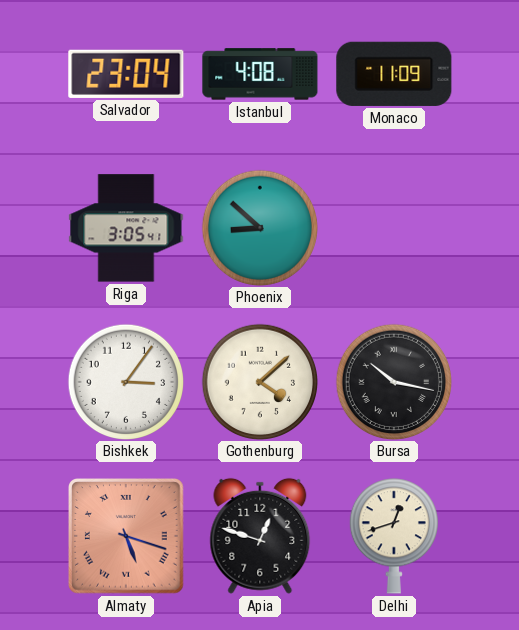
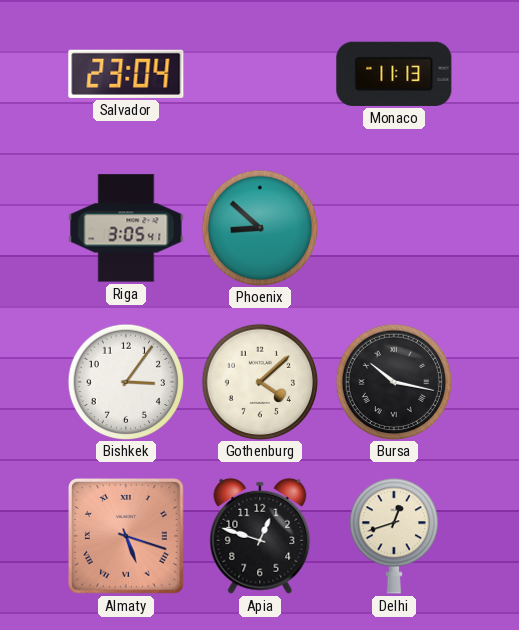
Istanbul: 4:08 -> none
Monaco: 11:09 -> 11:13
